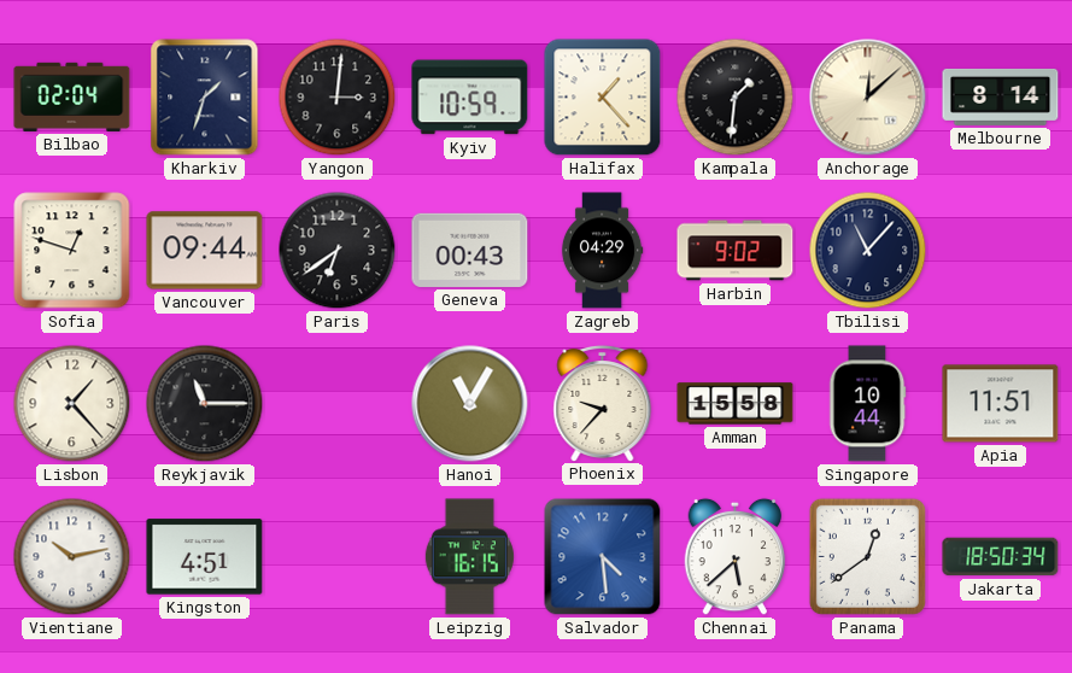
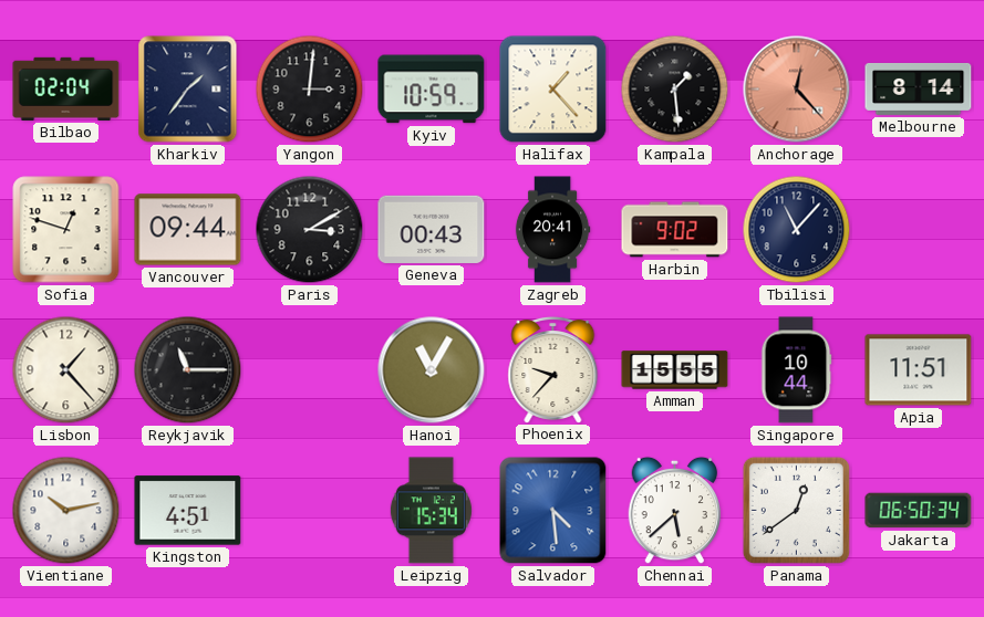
Kharkiv: 1:33 -> 1:36
Kampala: 1:31 -> 1:29
Anchorage: 12:08 -> 12:23
Anchorage dial: cream -> salmon
Paris: 6:39 -> 3:10
Zagreb: 04:29 -> 20:41
Amman: 15:58 -> 15:55
Leipzig: 16:15 -> 15:34
Jakarta: 18:50 -> 06:50
